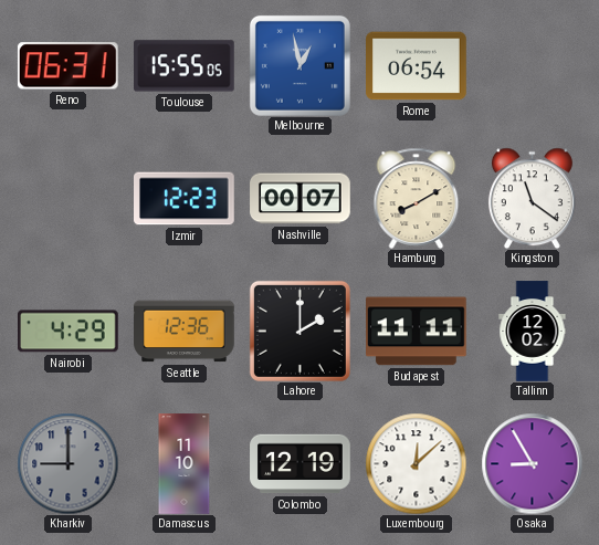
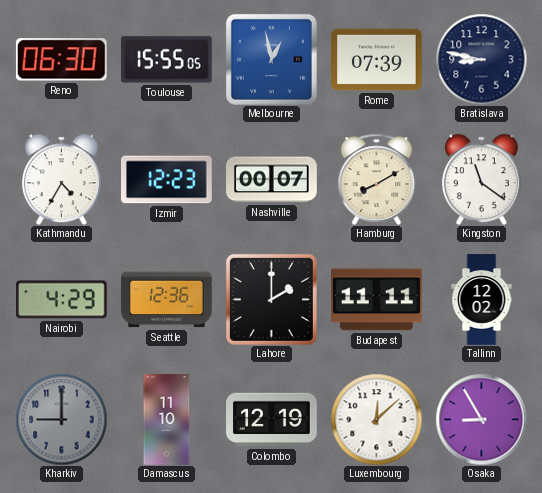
Reno: 06:31 -> 06:30
Rome: 06:54 -> 07:39
Bratislava: none -> 8:47
Kathmandu: none -> 4:35
